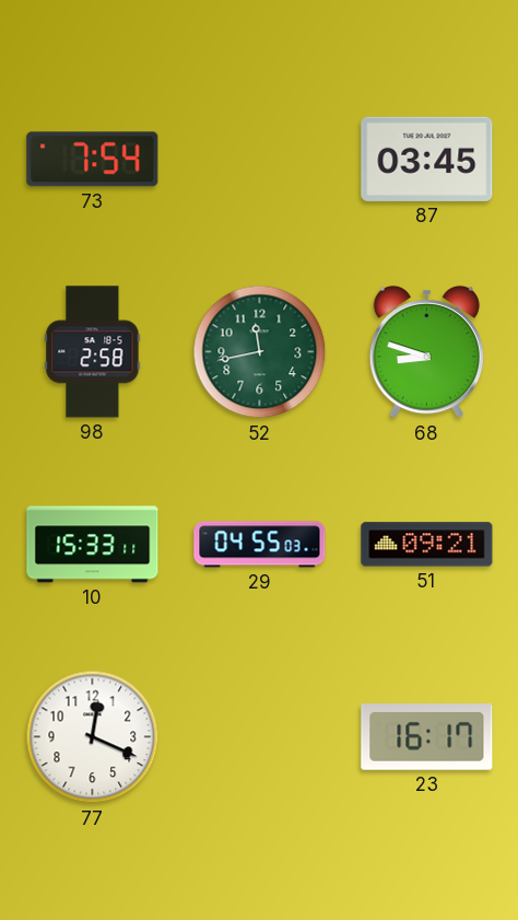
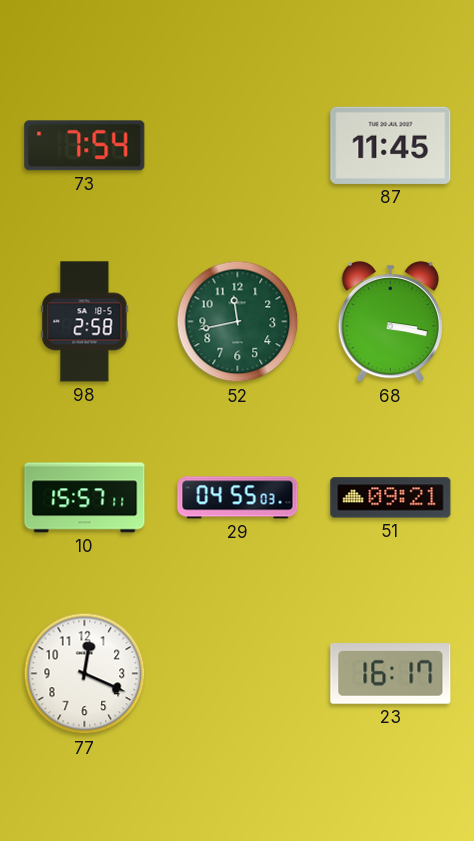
87: 03:45 -> 11:45
68: 8:48 -> 3:17
10: 15:33 -> 15:57
